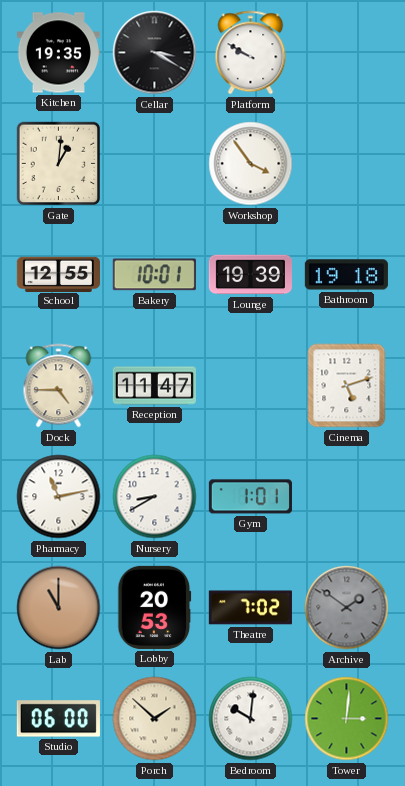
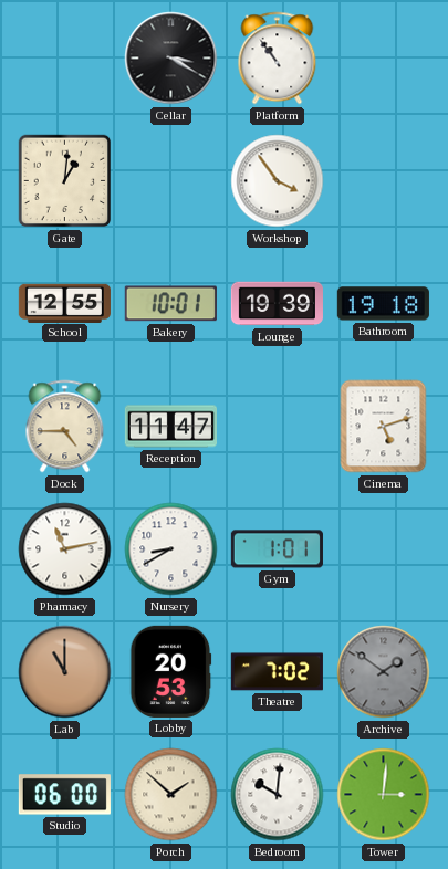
Kitchen: 19:35 -> none
Platform: 9:50 -> 10:54
